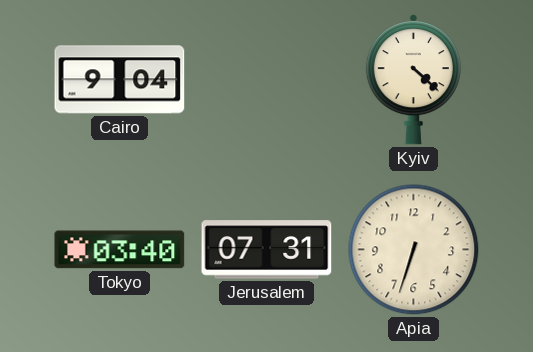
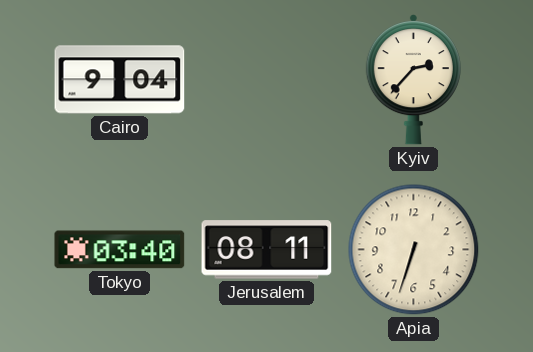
Kyiv: 4:22 -> 2:37
Jerusalem: 07:31 -> 08:11
